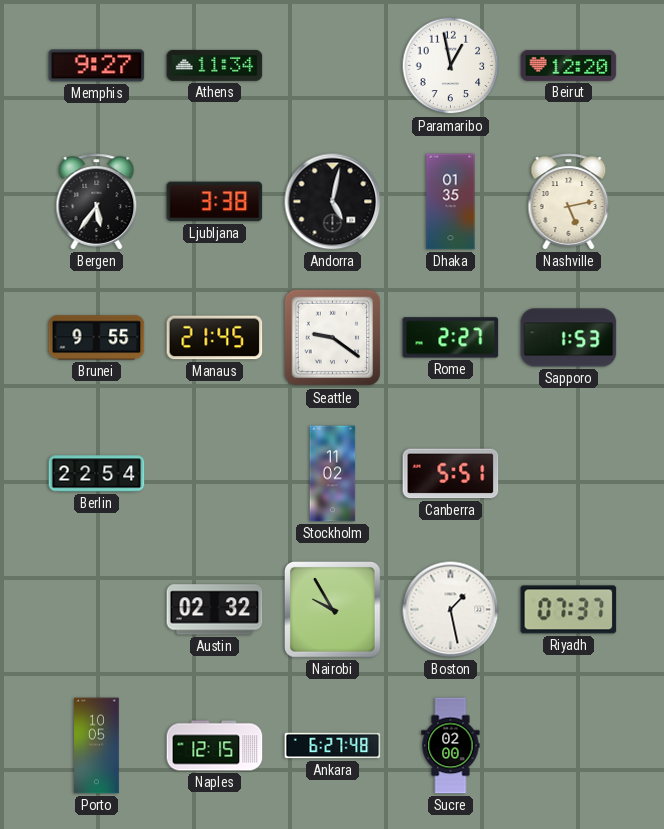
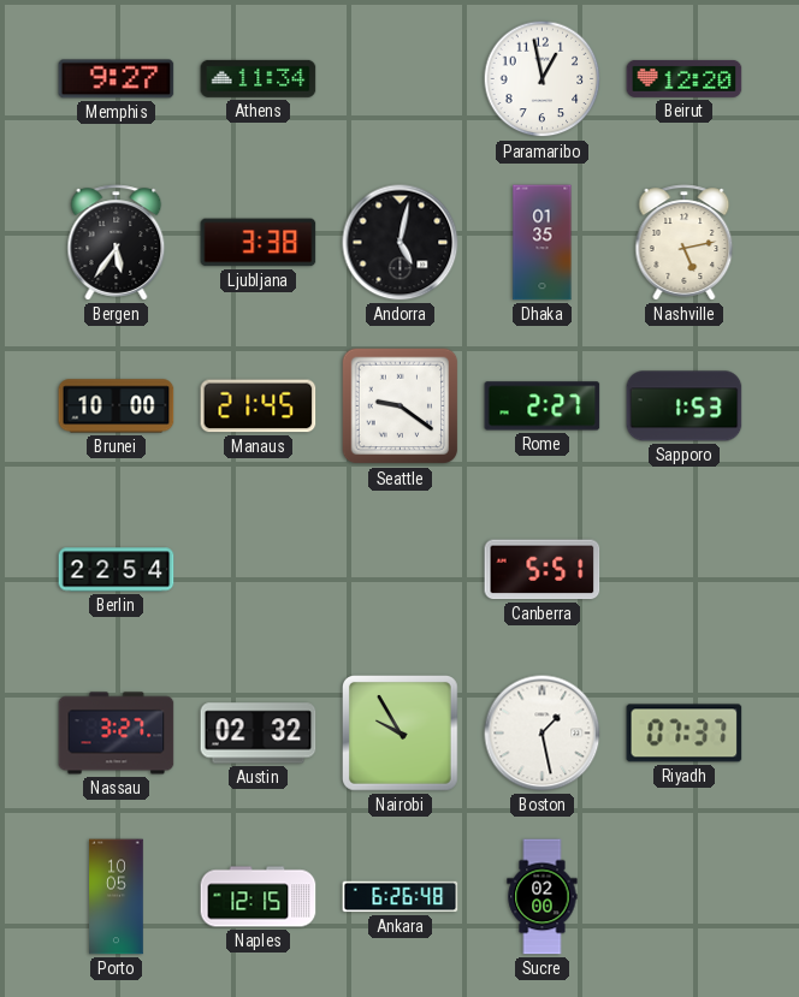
Brunei: 9:55 -> 10:00
Stockholm: 11:02 -> none
Nassau: none -> 3:27
Ankara: 6:27 -> 6:26
